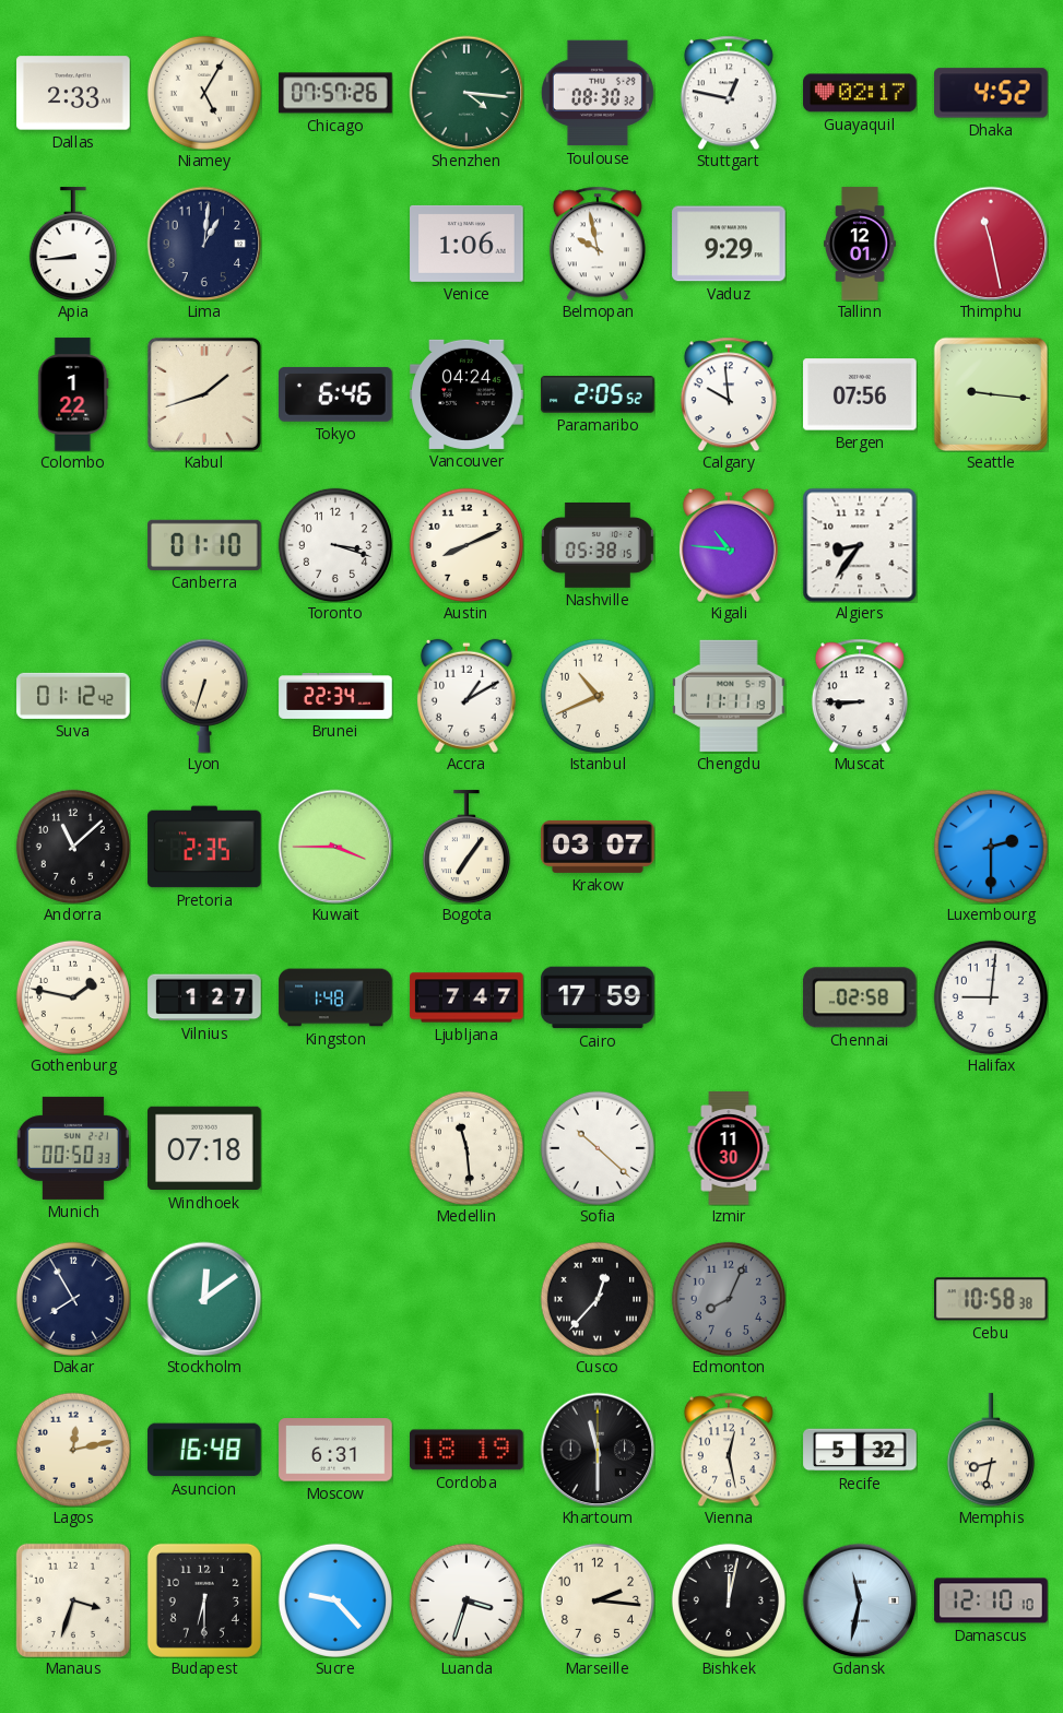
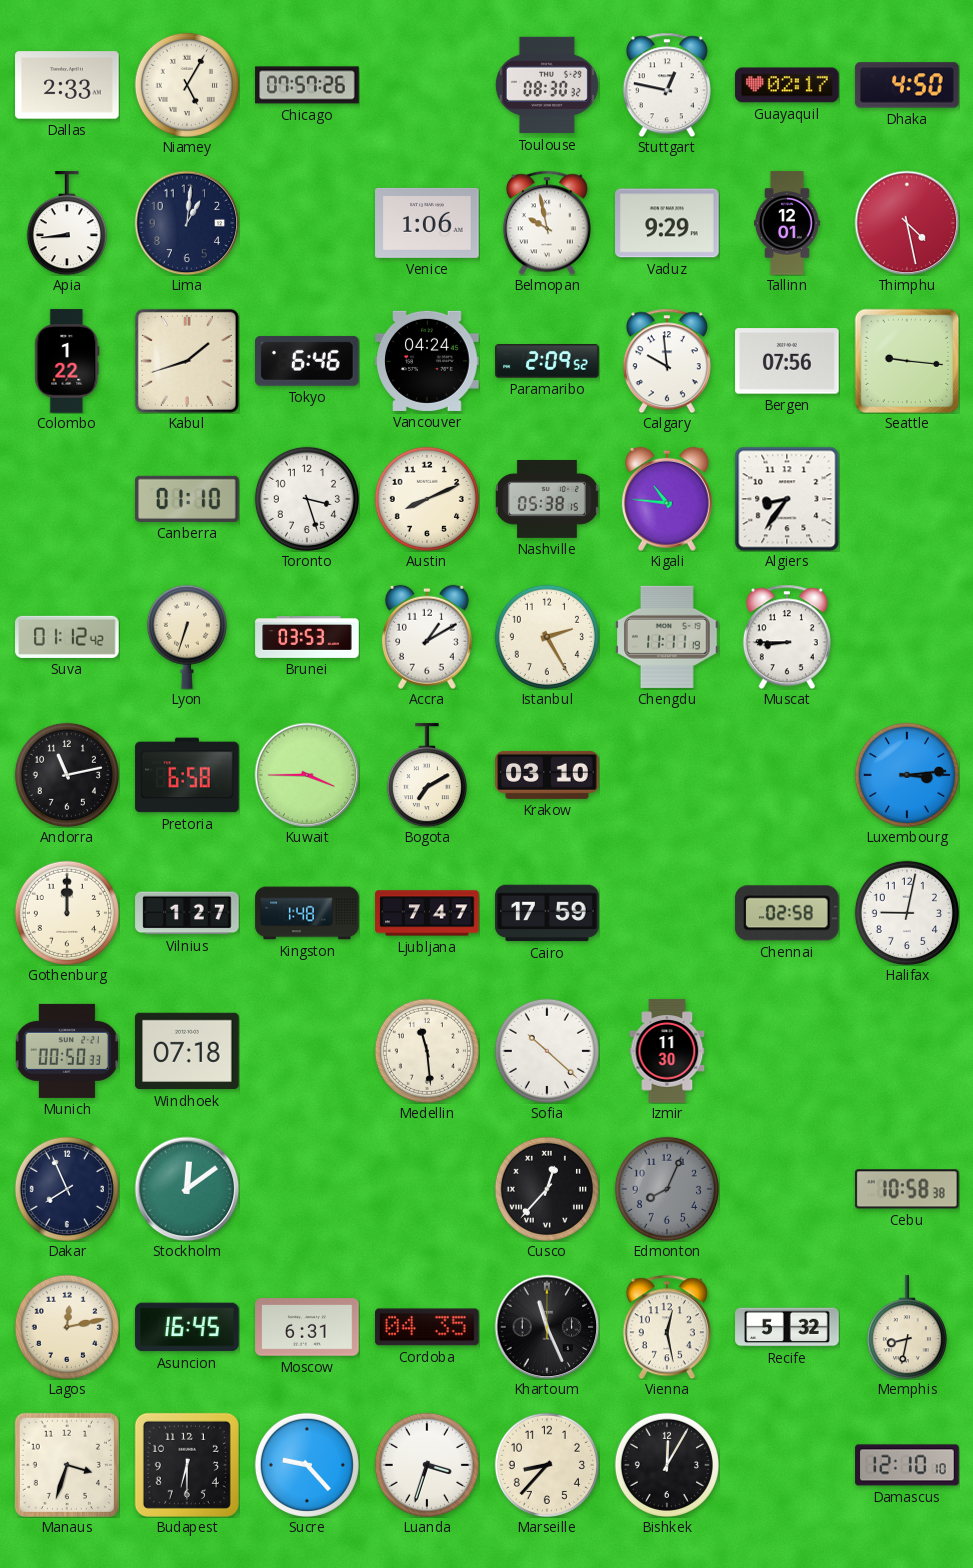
Shenzhen: 4:16 -> none
Dhaka: 4:52 -> 4:50
Thimphu: 11:28 -> 4:28
Paramaribo: 2:05 -> 2:09
Toronto: 3:18 -> 3:27
Brunei: 22:34 -> 03:53
Istanbul: 10:41 -> 2:25
Andorra: 11:08 -> 11:13
Pretoria: 2:35 -> 6:58
Bogota: 7:06 -> 7:10
Krakow: 03:07 -> 03:10
Luxembourg: 2:30 -> 3:14
Gothenburg: 1:47 -> 12:00
Halifax: 9:01 -> 9:02
Dakar: 7:55 -> 7:56
Asuncion: 16:48 -> 16:45
Cordoba: 18:19 -> 04:35
Khartoum: 11:30 -> 11:26
Marseille: 2:16 -> 8:37
Bishkek: 12:02 -> 12:05
Gdansk: 11:32 -> none
